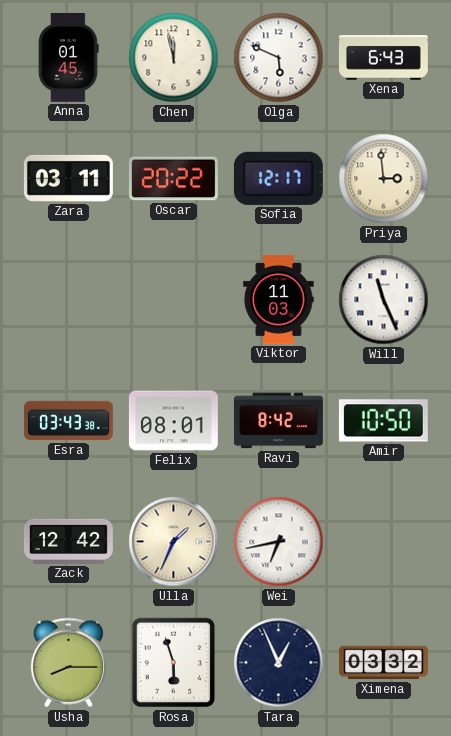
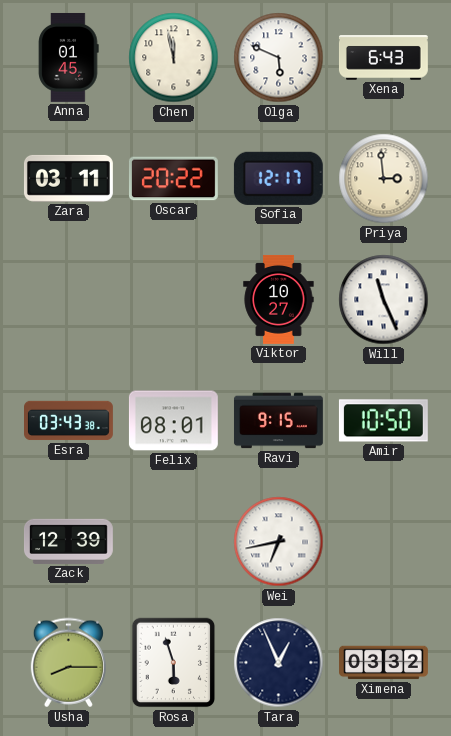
Viktor: 11:03 -> 10:27
Ravi: 8:42 -> 9:15
Zack: 12:42 -> 12:39
Ulla: 1:34 -> none
